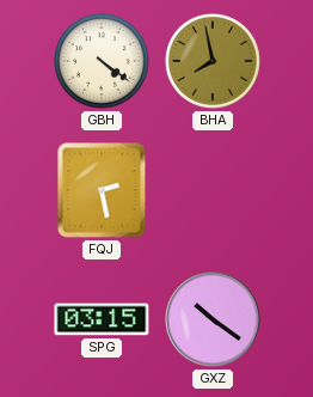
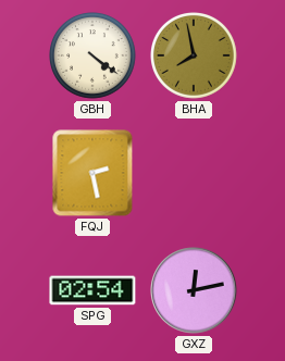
SPG: 03:15 -> 02:54
GXZ: 10:21 -> 12:13
